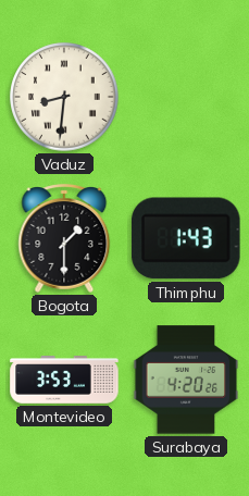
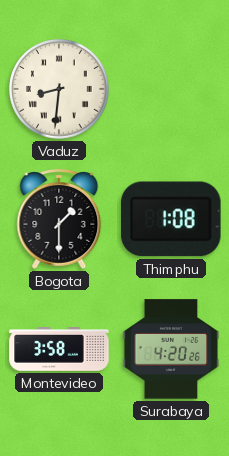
Thimphu: 1:43 -> 1:08
Montevideo: 3:53 -> 3:58
